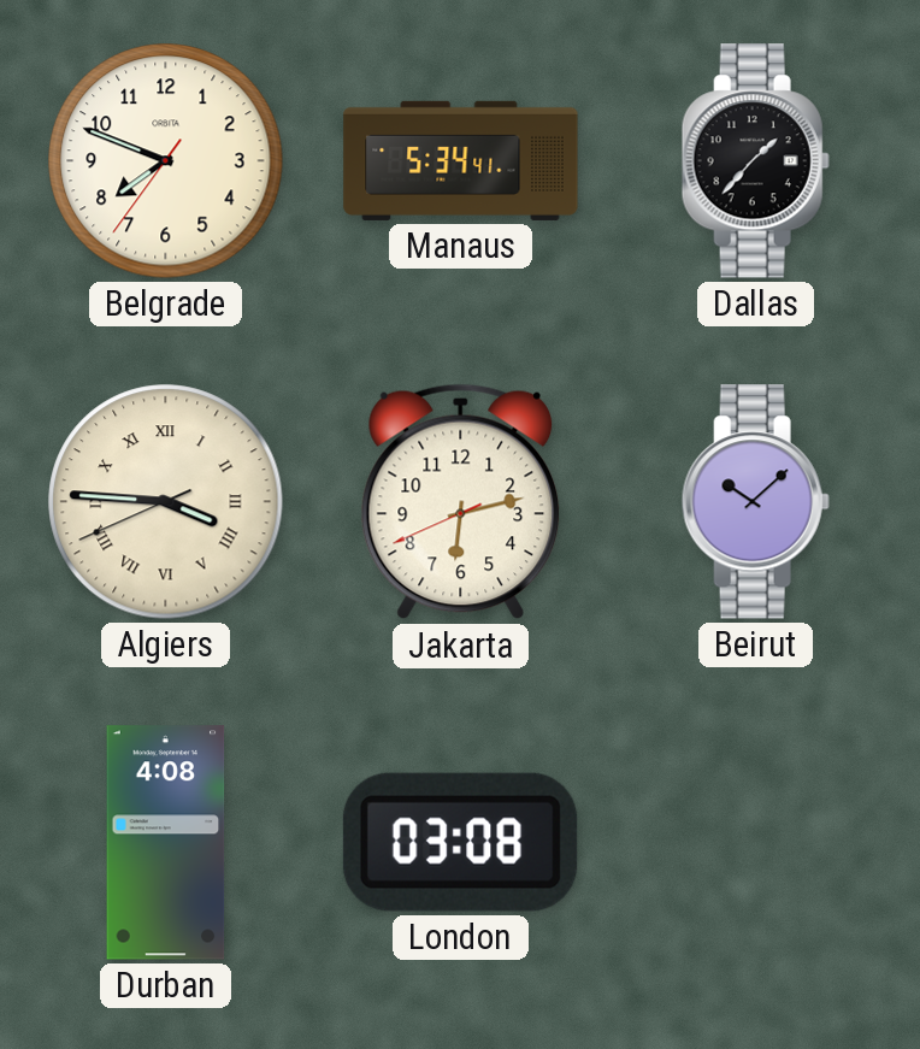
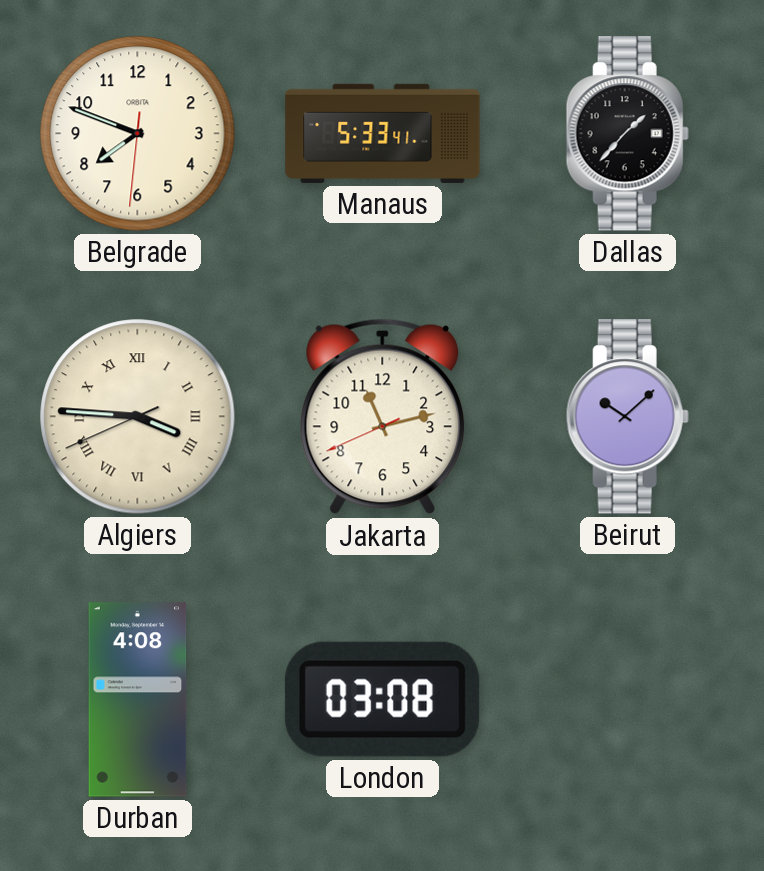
Belgrade: 7:48:36 -> 7:48:31
Manaus: 5:34 -> 5:33
Jakarta: 6:12 -> 11:12
